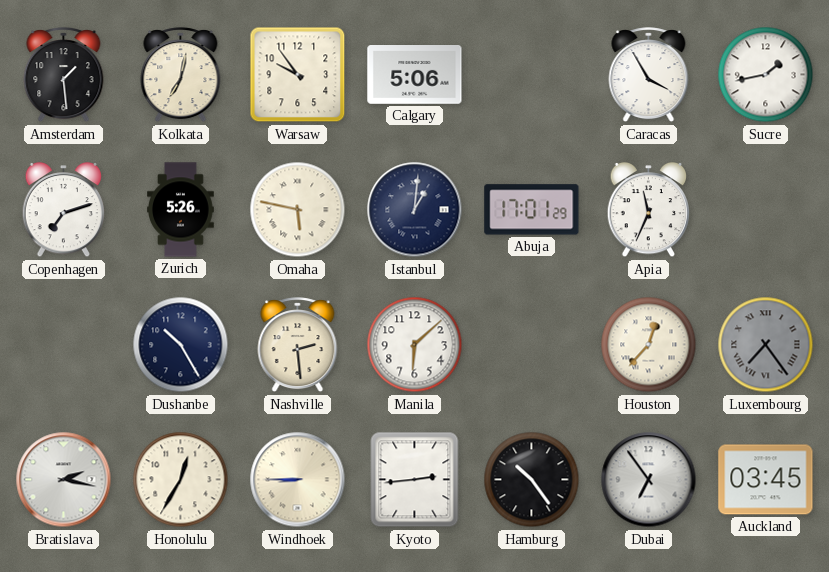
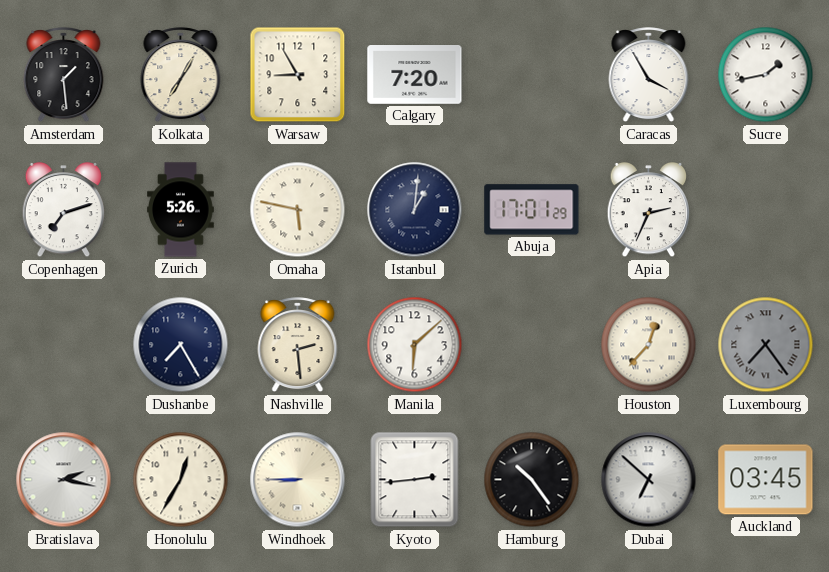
Kolkata: 7:02 -> 7:05
Warsaw: 9:54 -> 8:55
Calgary: 5:06 -> 7:20
Apia: 11:34 -> 2:34
Dushanbe: 10:25 -> 7:25
Dubai: 6:54 -> 6:52
